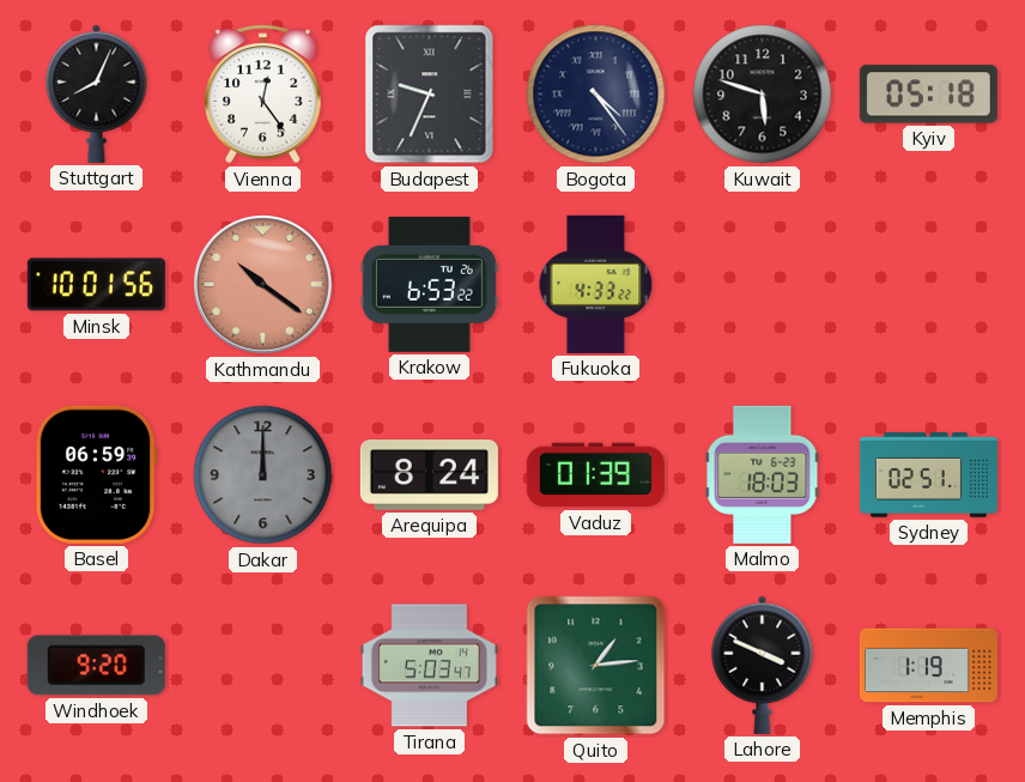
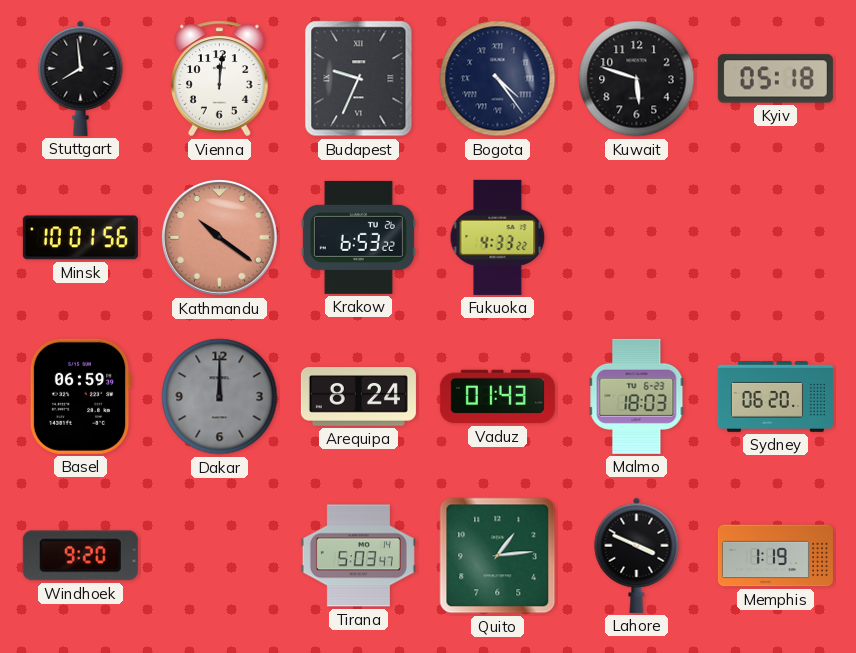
Stuttgart: 8:04 -> 7:59
Vienna: 12:24 -> 12:01
Vaduz: 01:39 -> 01:43
Sydney: 02:51 -> 06:20
